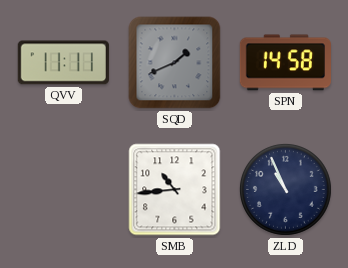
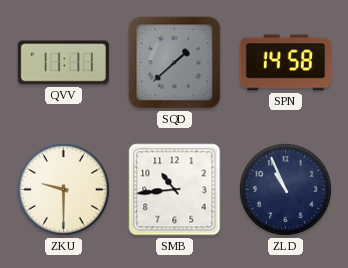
SQD: 1:41 -> 1:38
ZKU: none -> 9:30
